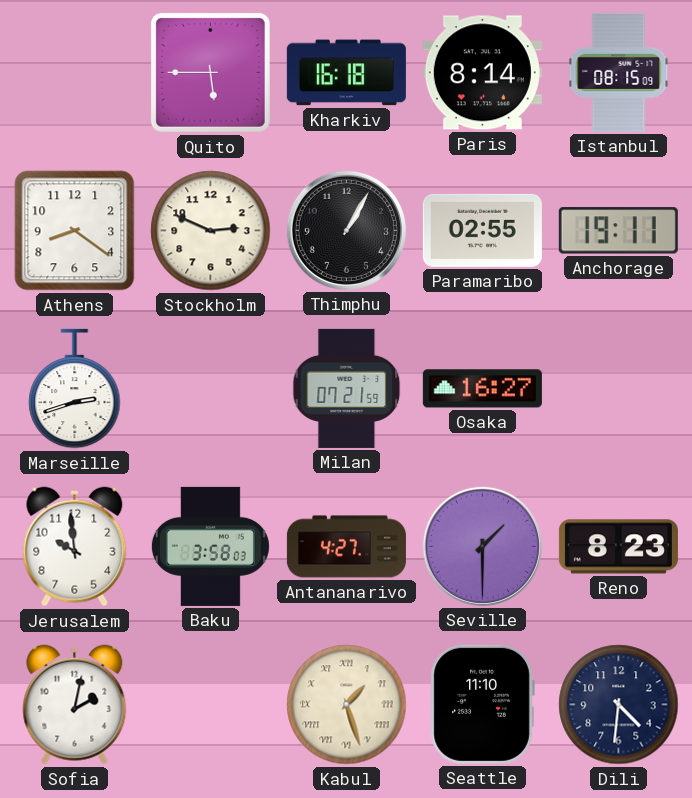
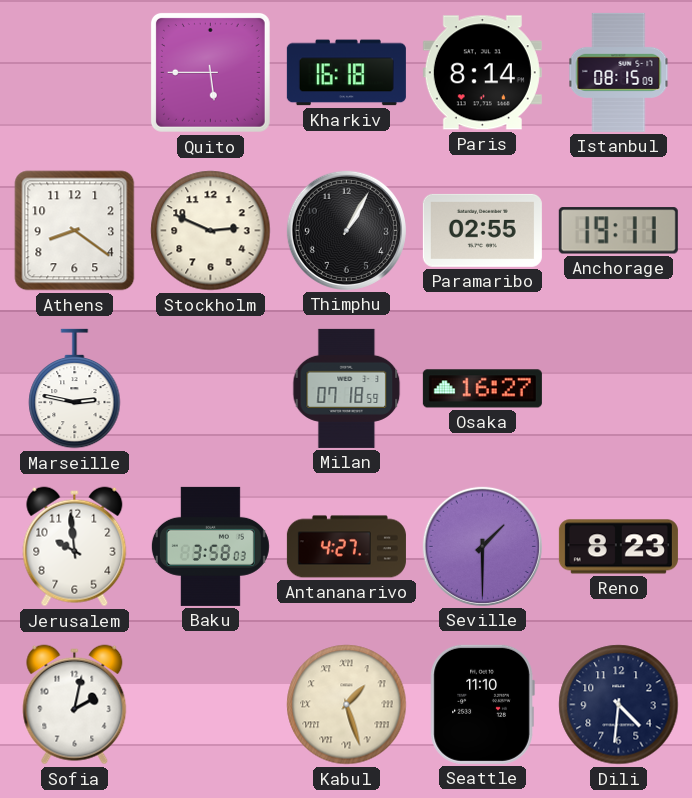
Marseille: 2:42 -> 2:47
Milan: 07:21 -> 07:18
